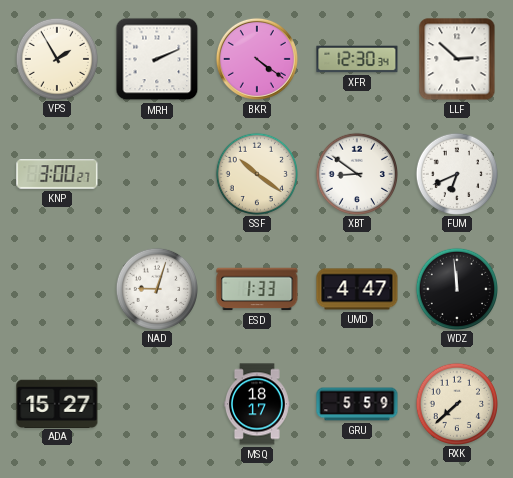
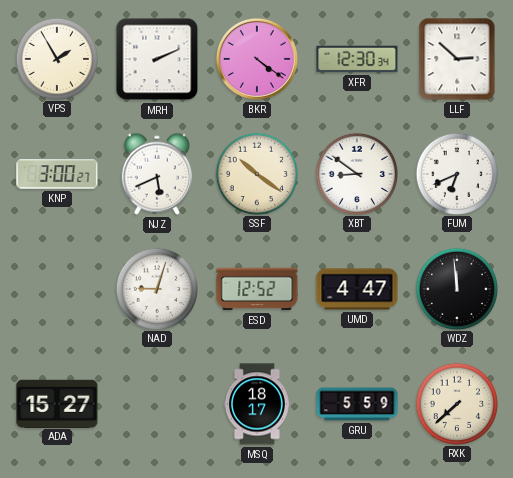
NJZ: none -> 5:41
ESD: 1:33 -> 12:52
